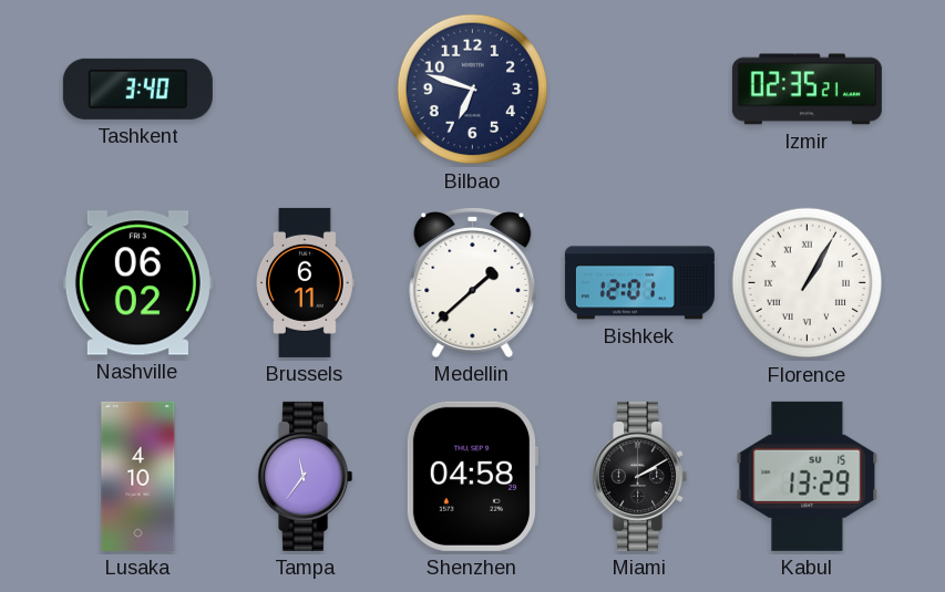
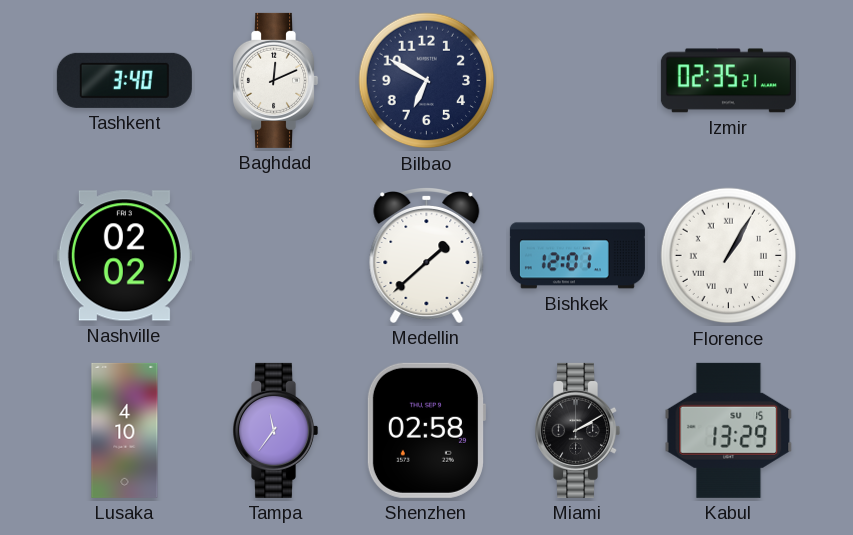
Baghdad: none -> 12:11
Bilbao: 6:48 -> 6:50
Nashville: 06:02 -> 02:02
Brussels: 6:11 -> none
Shenzhen: 04:58 -> 02:58
